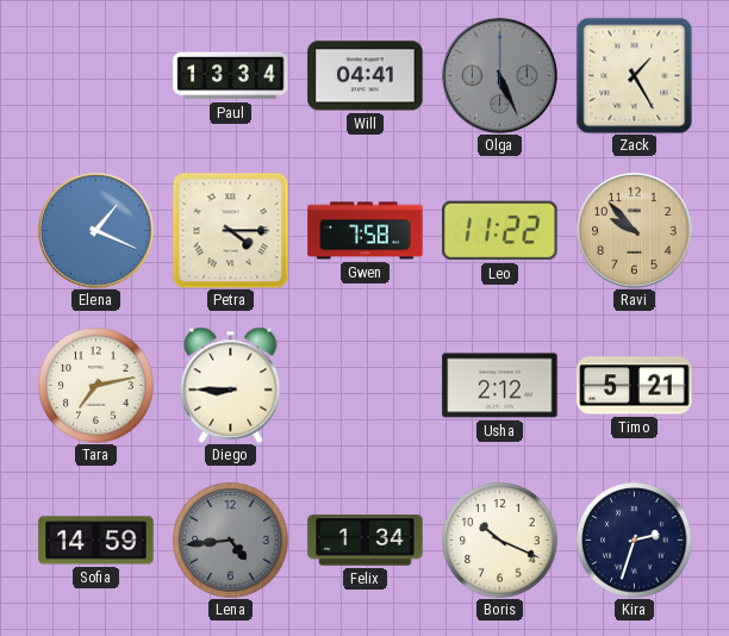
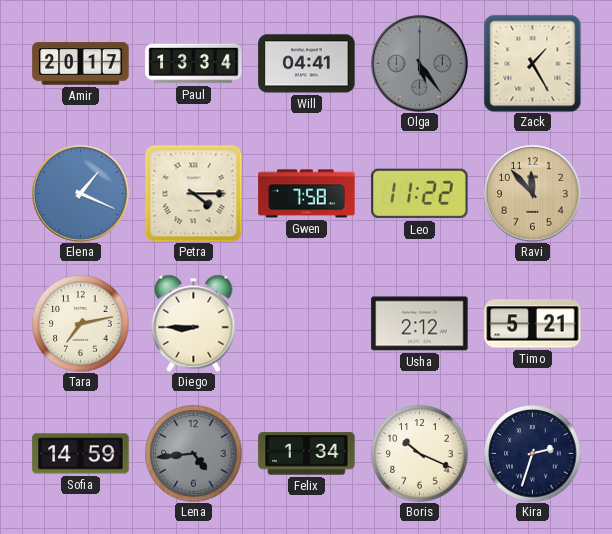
Amir: none -> 20:17
Olga: 5:26 -> 5:24
Ravi: 9:53 -> 11:53
